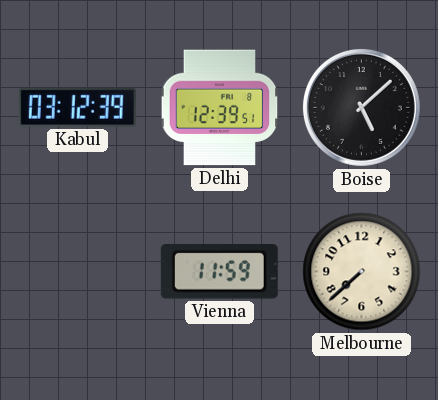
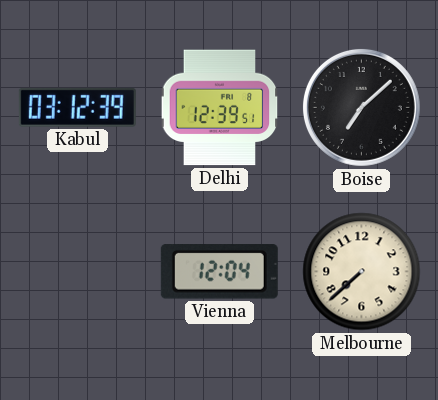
Boise: 5:08 -> 7:08
Vienna: 11:59 -> 12:04
